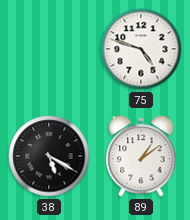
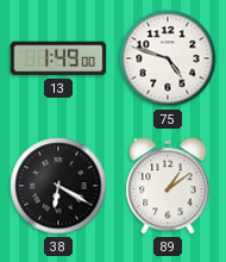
13: none -> 1:49
38: 5:20 -> 6:20
